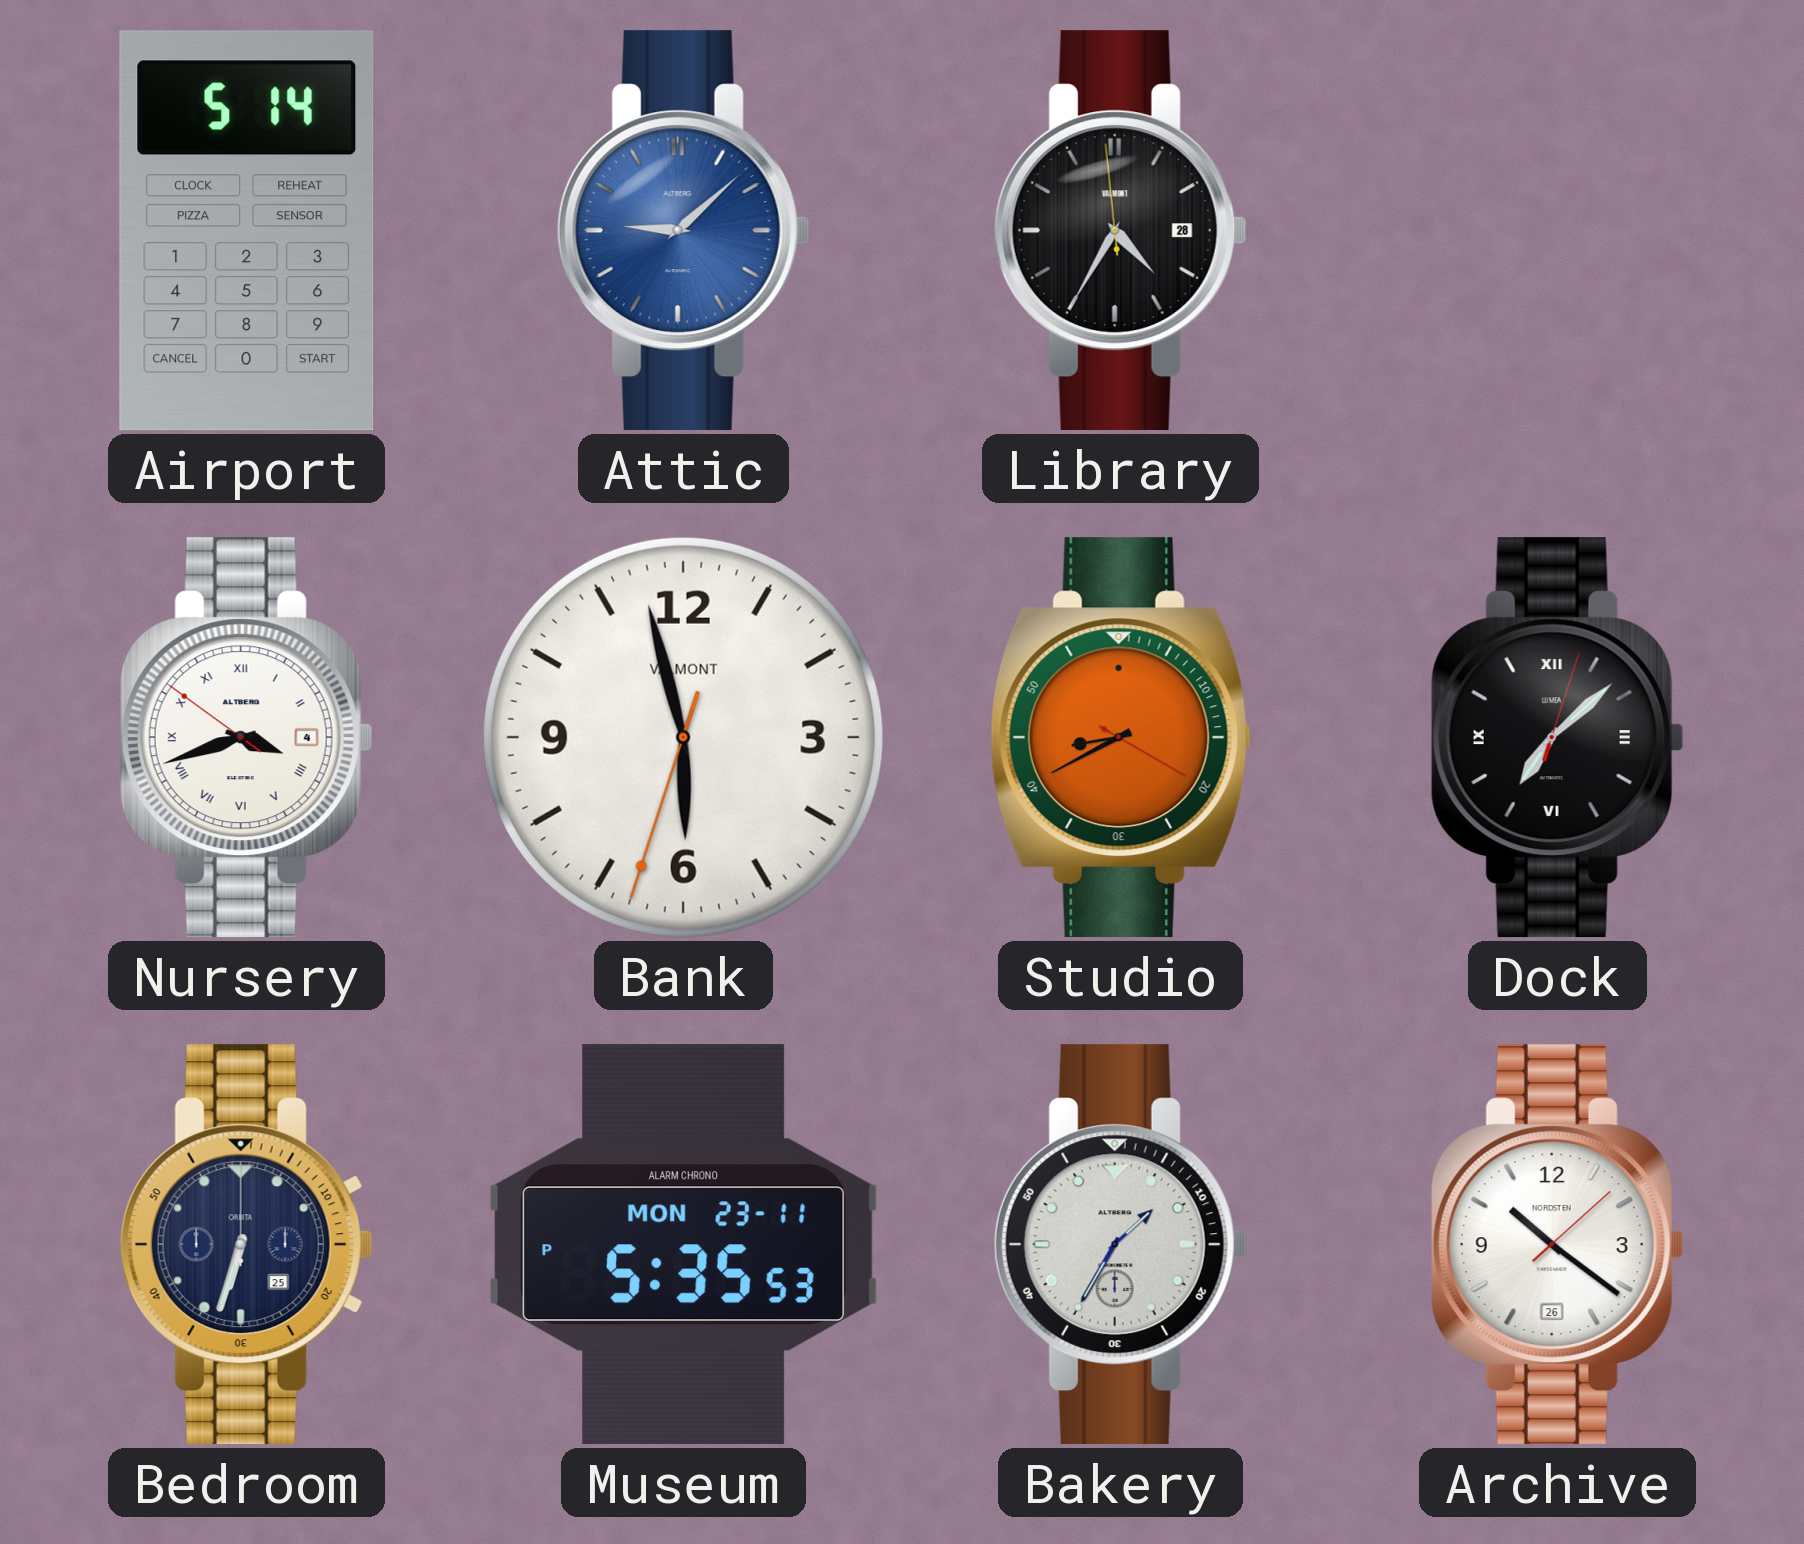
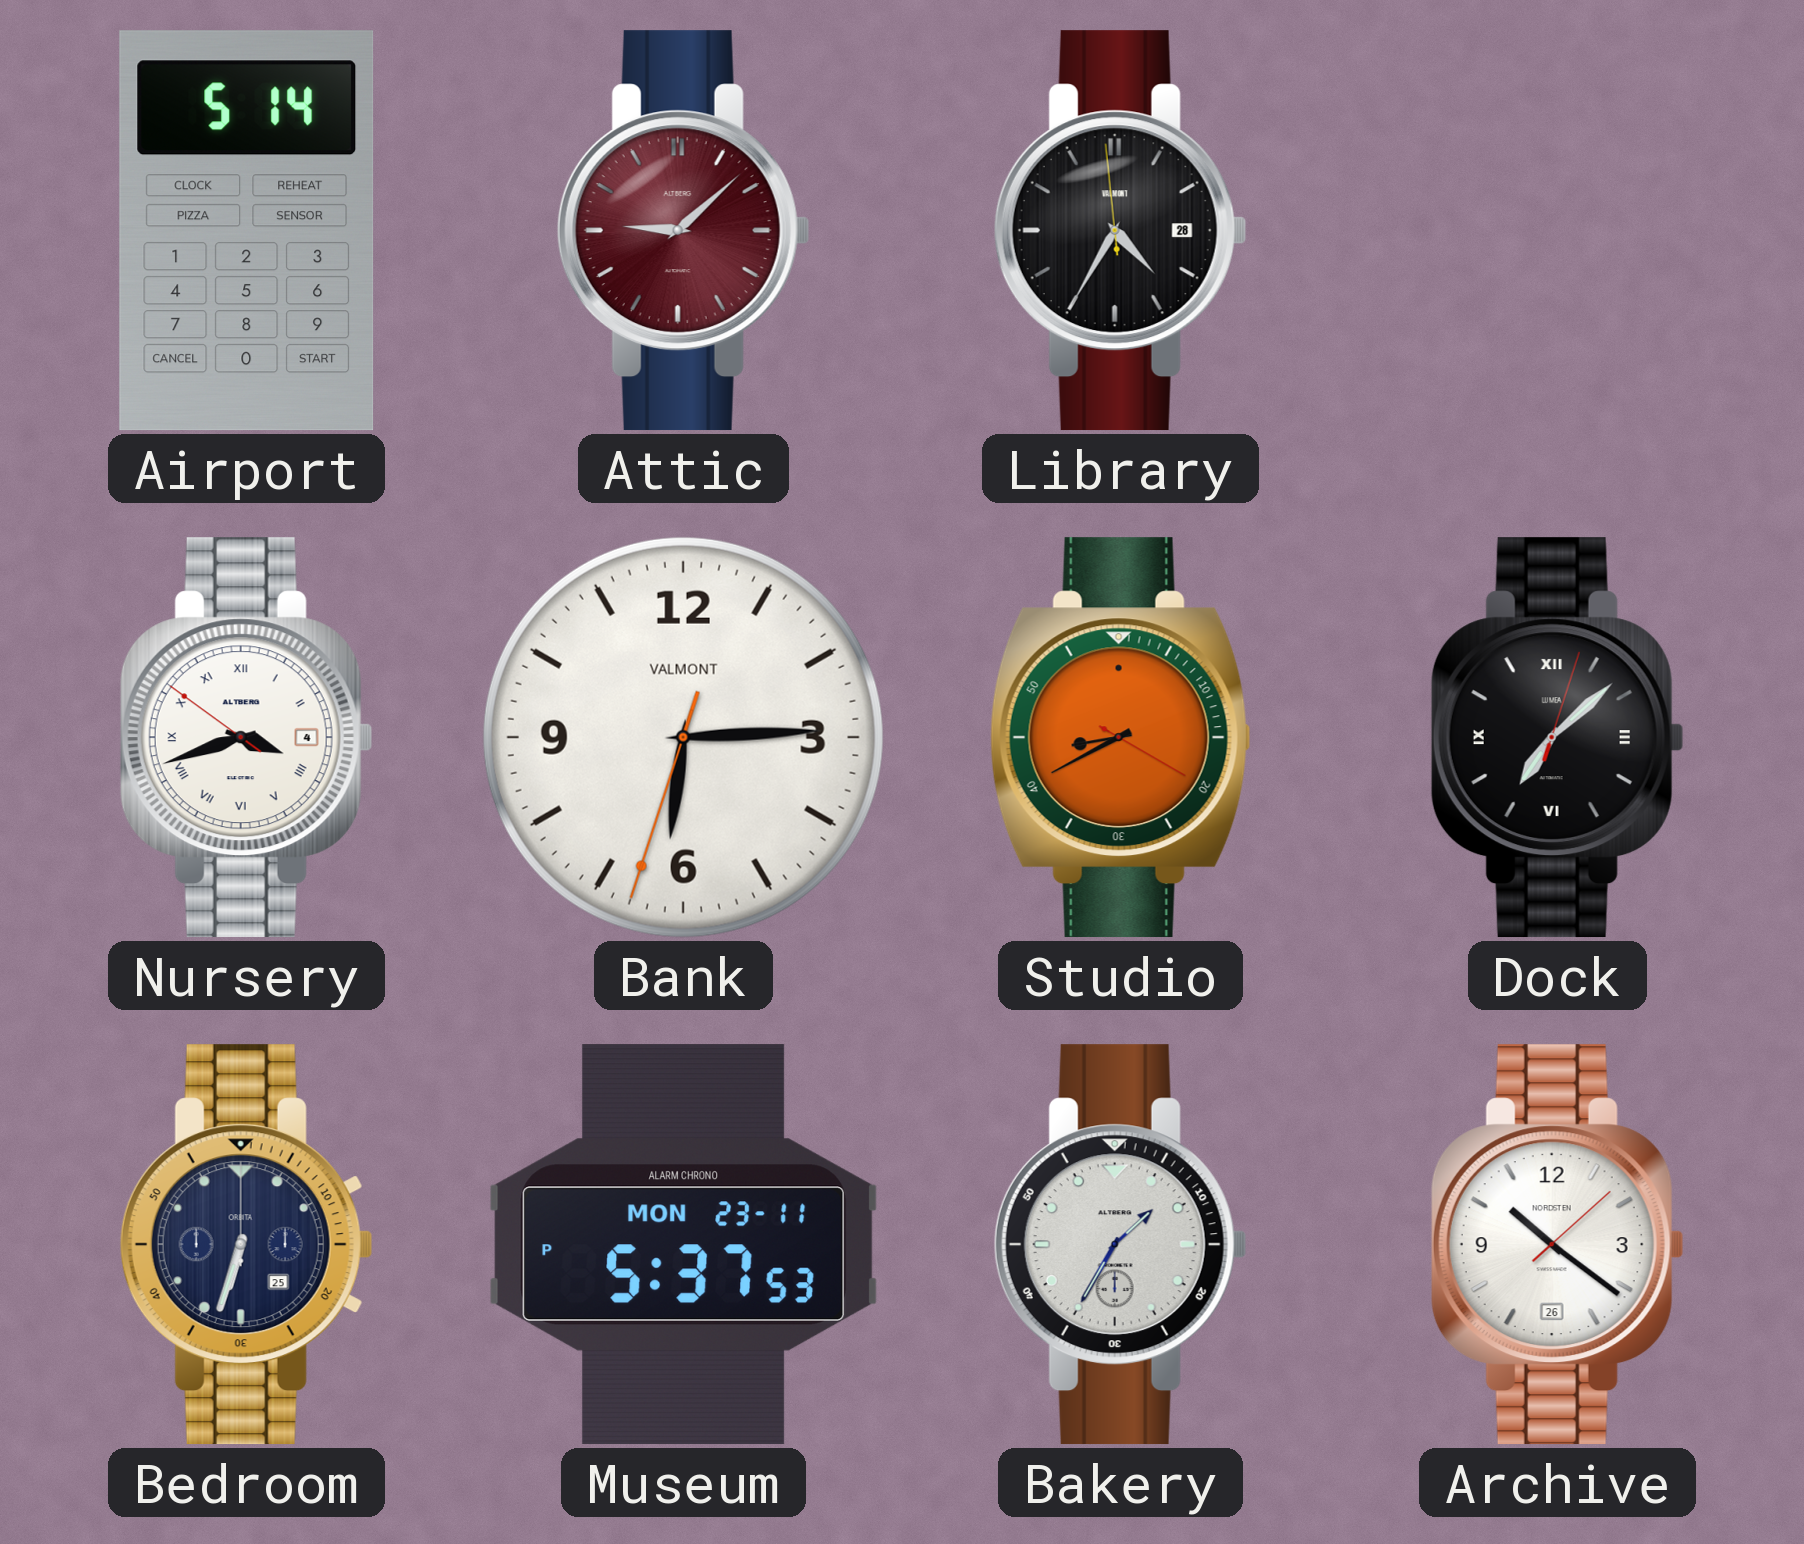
Attic dial: blue -> burgundy
Bank: 5:57 -> 6:14
Museum: 5:35 -> 5:37
